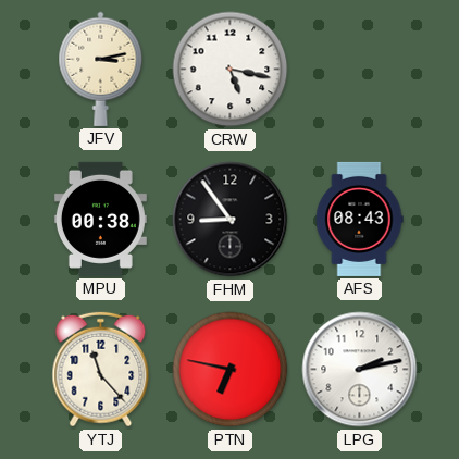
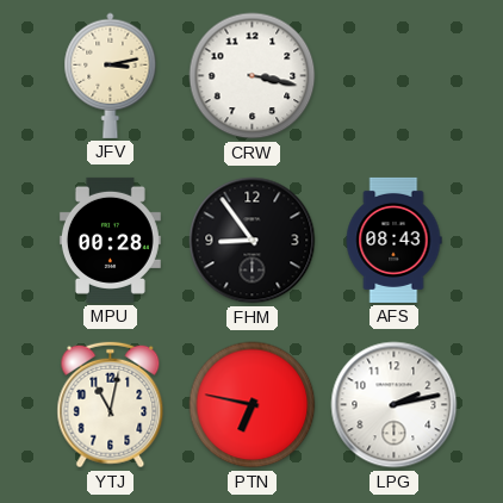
CRW: 5:17 -> 3:17
MPU: 00:38 -> 00:28
YTJ: 11:23 -> 11:02
